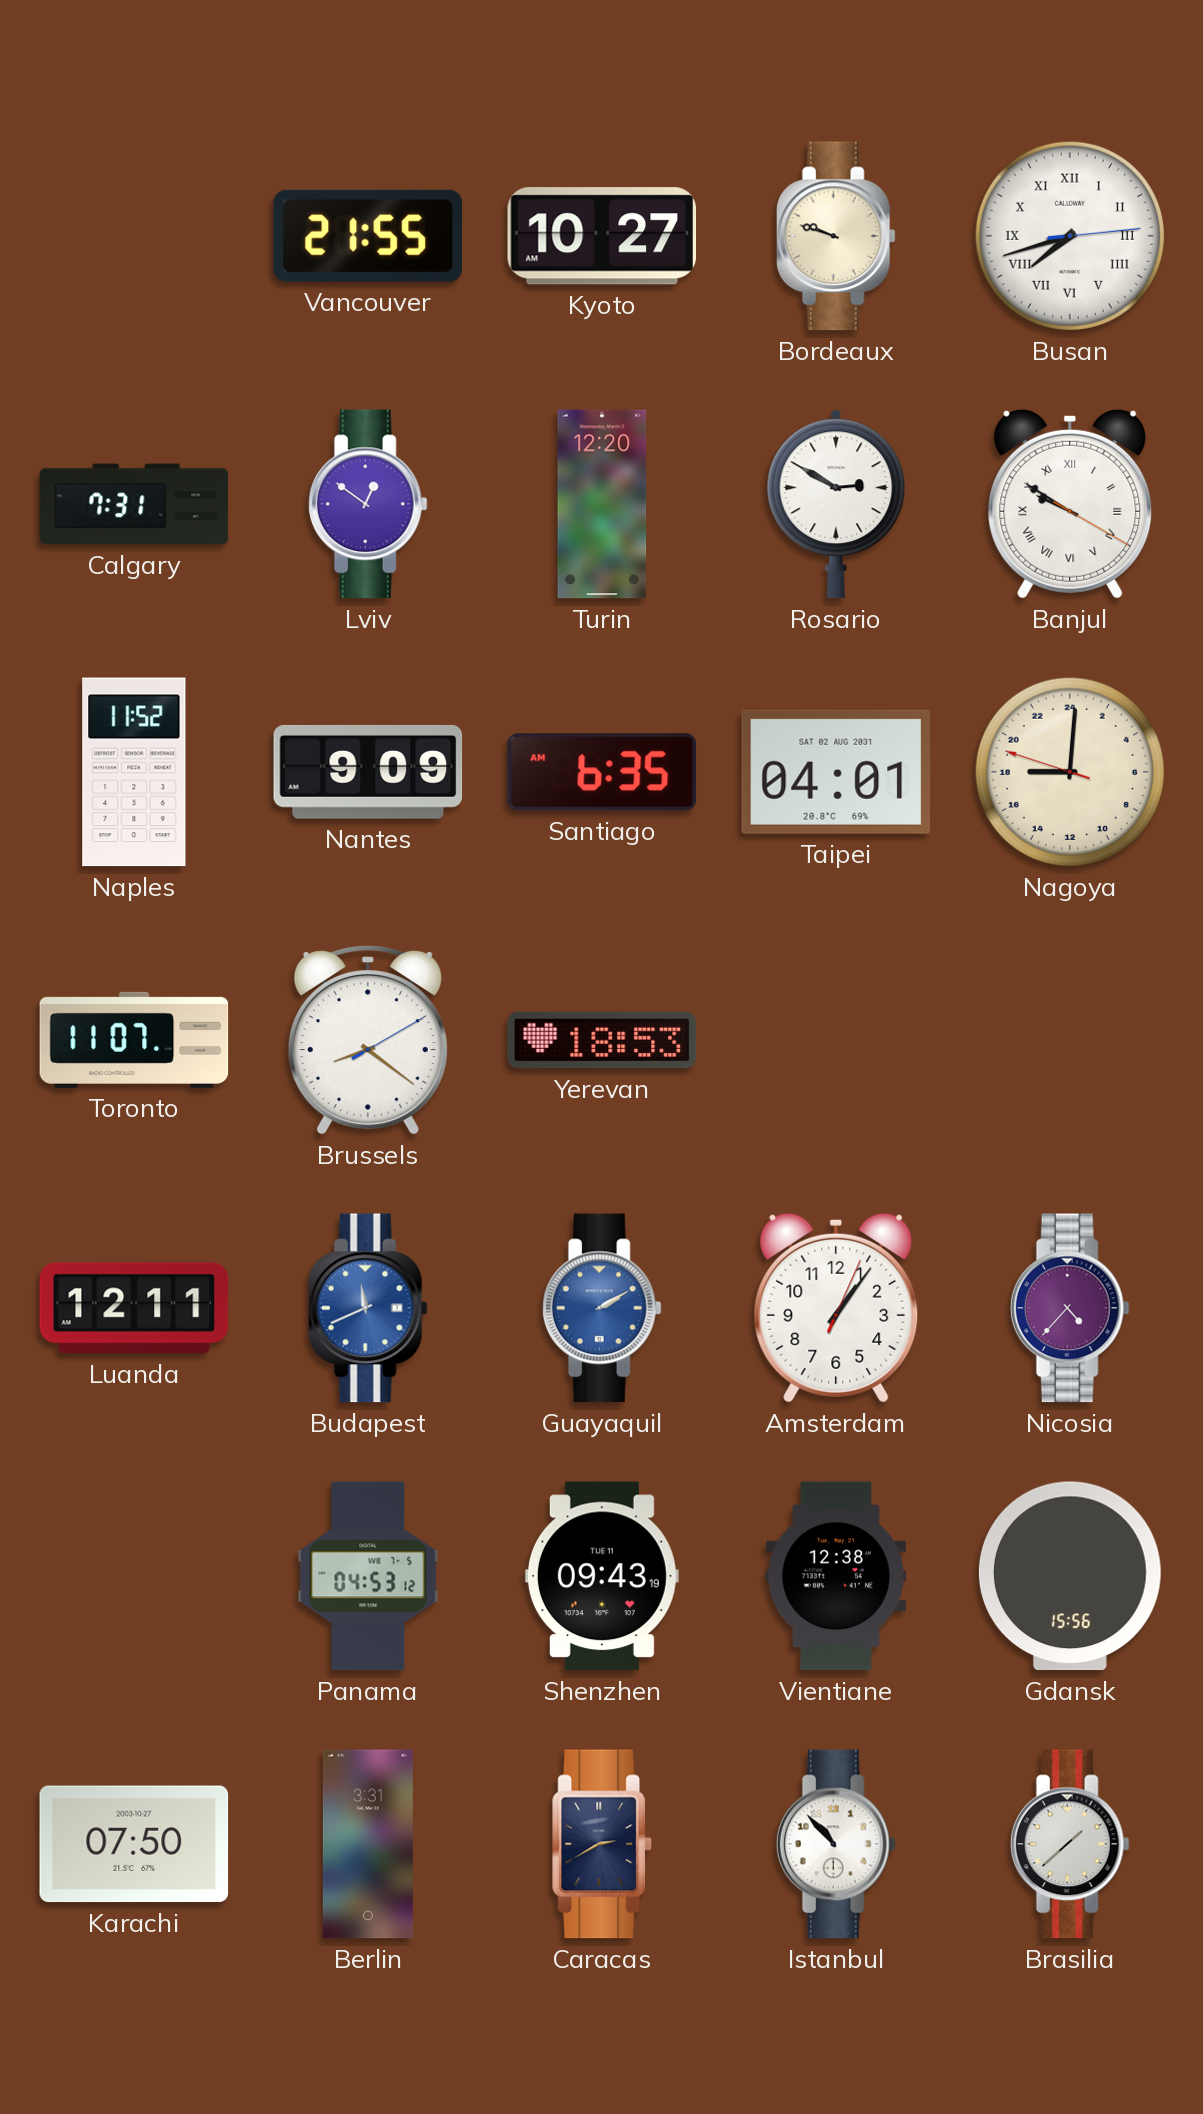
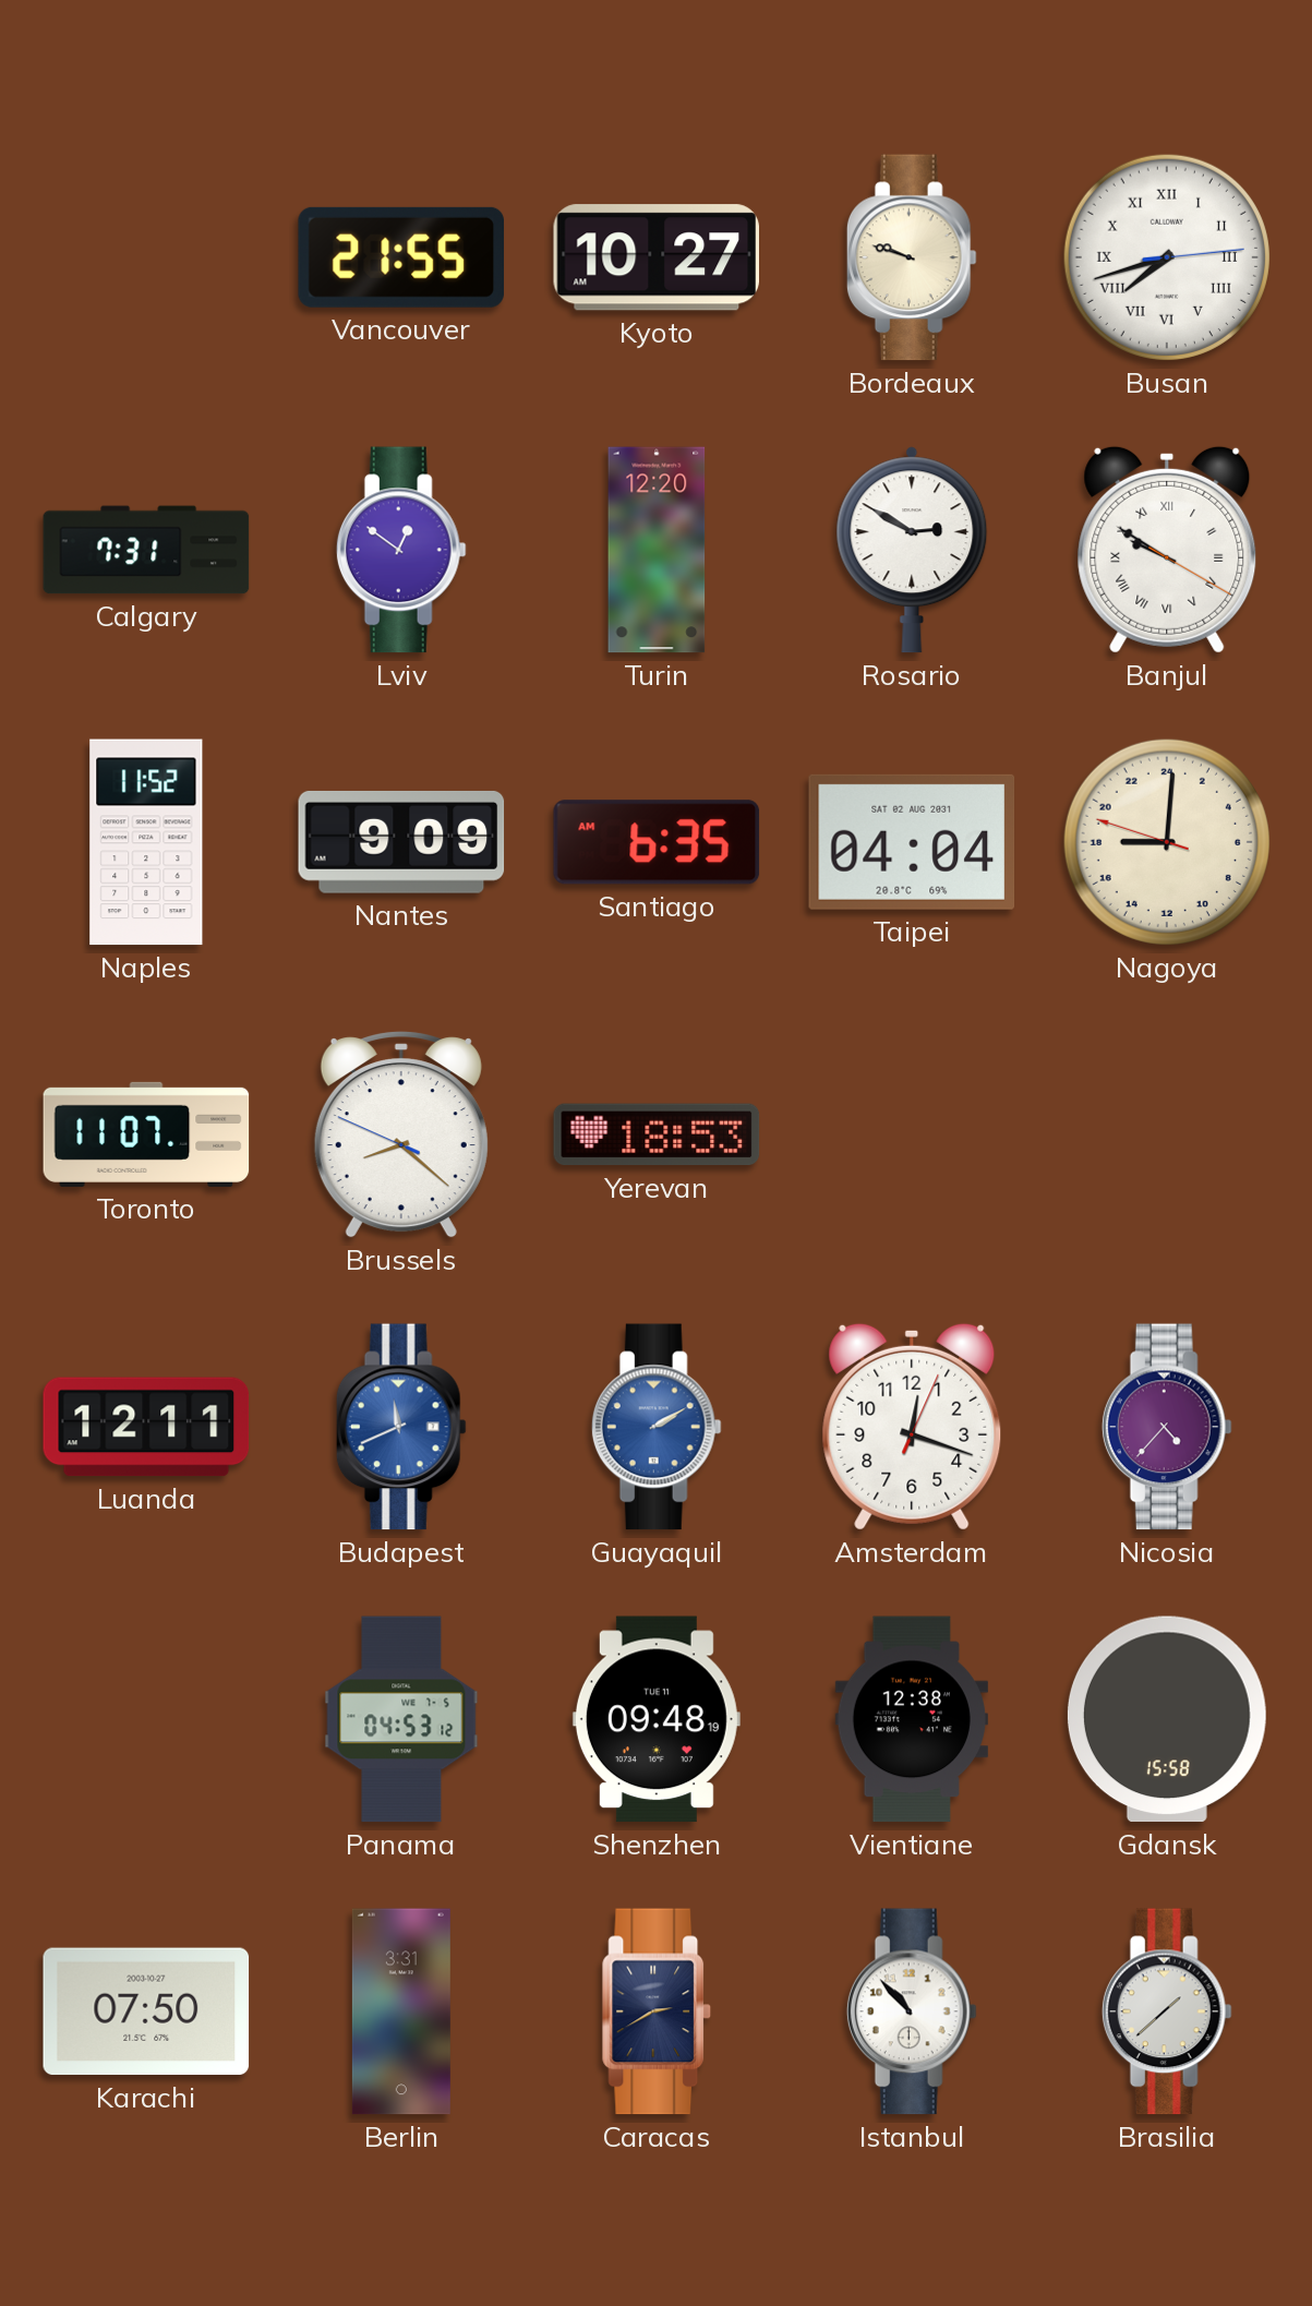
Taipei: 04:01 -> 04:04
Brussels: 8:21:10 -> 8:21:49
Amsterdam: 1:06 -> 12:18
Shenzhen: 09:43 -> 09:48
Gdansk: 15:56 -> 15:58
